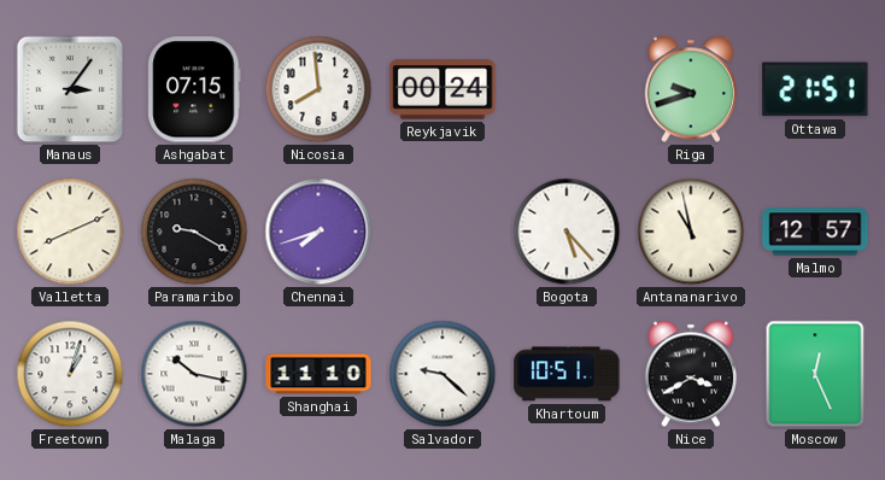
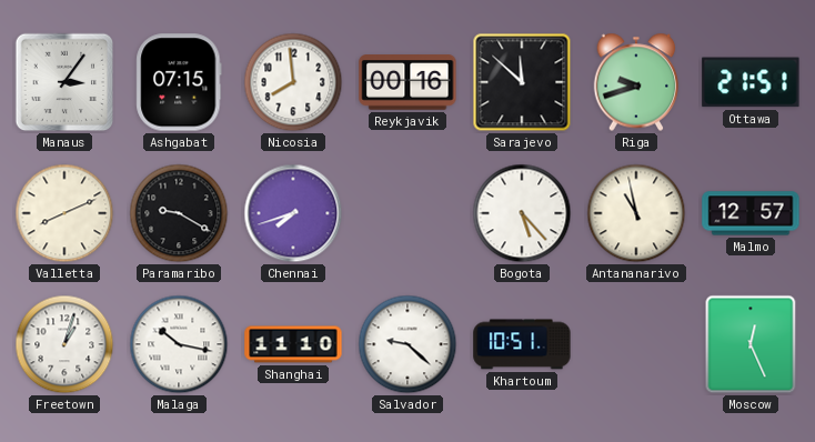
Reykjavik: 00:24 -> 00:16
Sarajevo: none -> 11:52
Nice: 3:40 -> none
